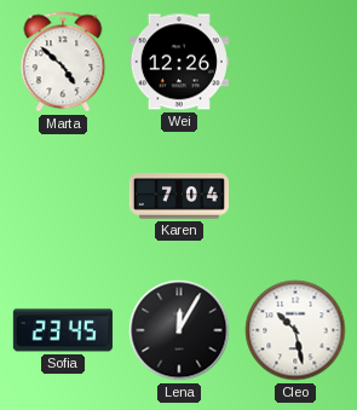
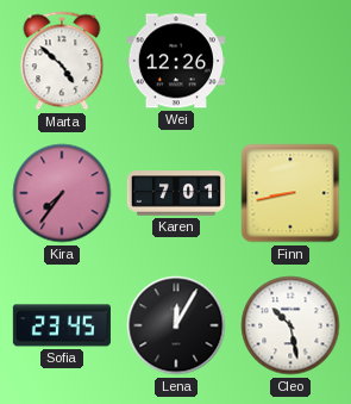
Kira: none -> 7:36
Karen: 7:04 -> 7:01
Finn: none -> 8:43
